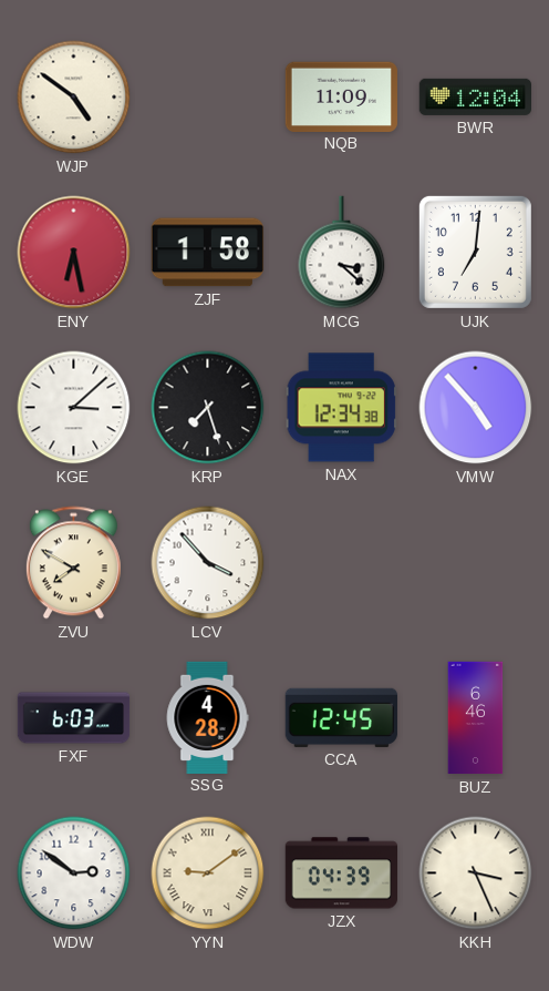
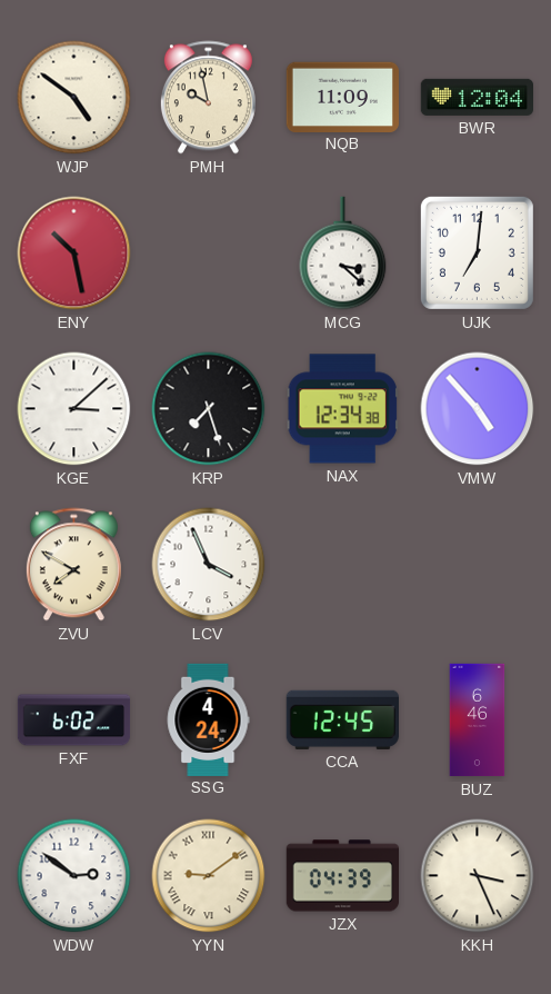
PMH: none -> 9:58
ENY: 6:28 -> 10:28
ZJF: 1:58 -> none
LCV: 3:53 -> 3:56
FXF: 6:03 -> 6:02
SSG: 4:28 -> 4:24
